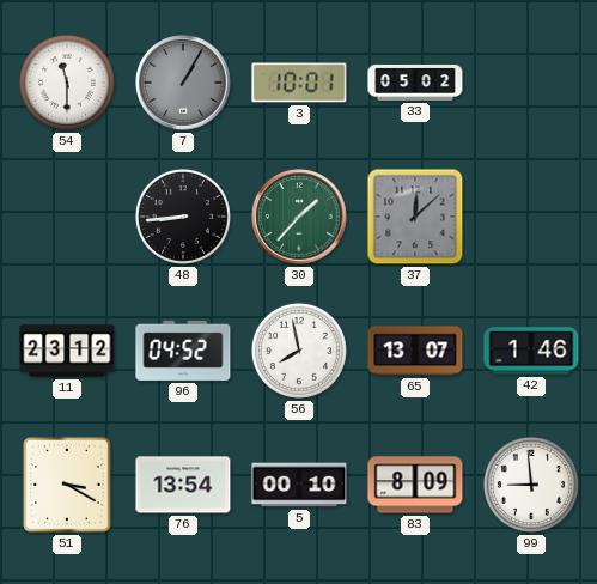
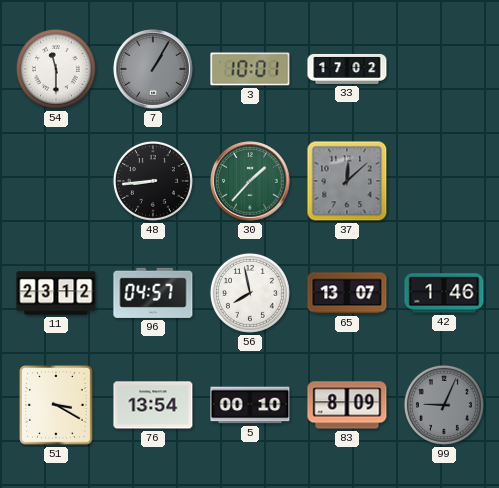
33: 05:02 -> 17:02
96: 04:52 -> 04:57
99: 8:59 -> 9:04
99 dial: white -> grey
